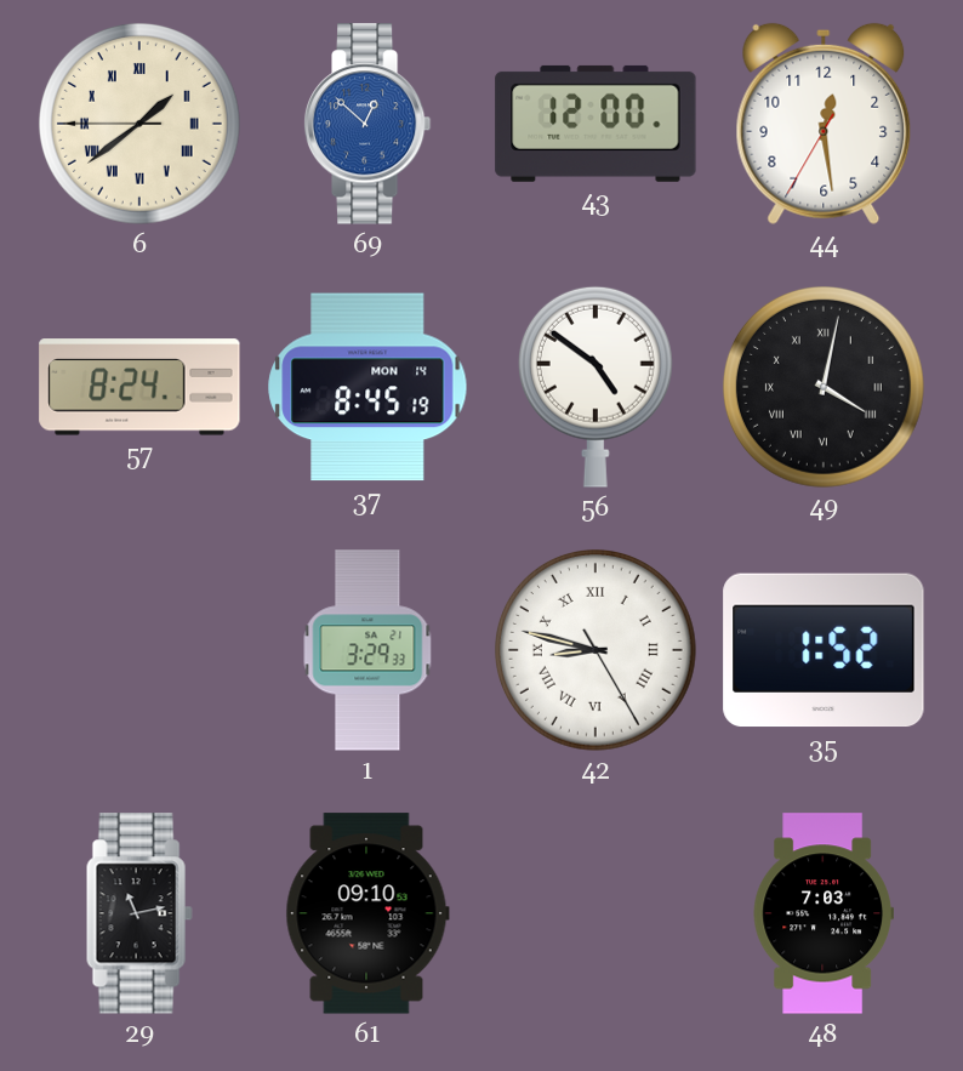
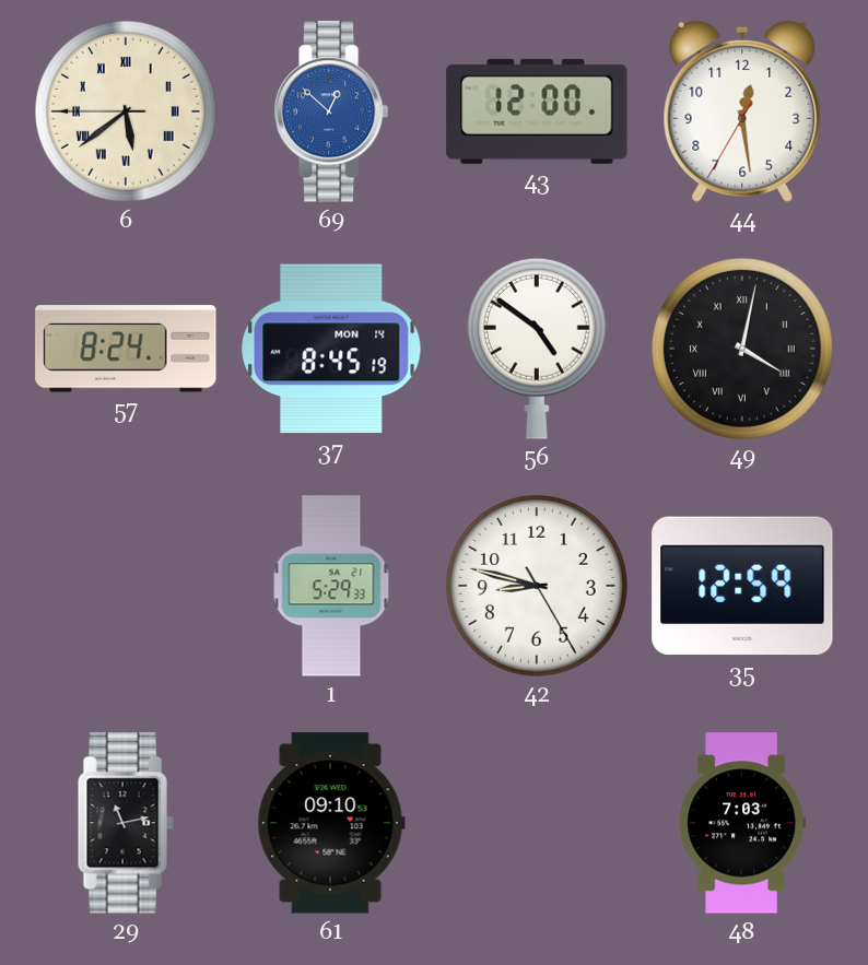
6: 1:38 -> 5:38
1: 3:29 -> 5:29
42 numerals: Roman -> Arabic
35: 1:52 -> 12:59
